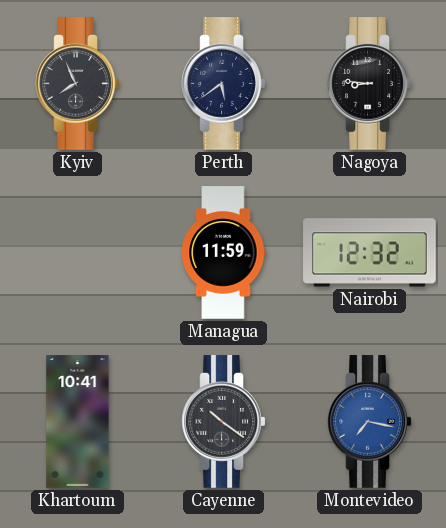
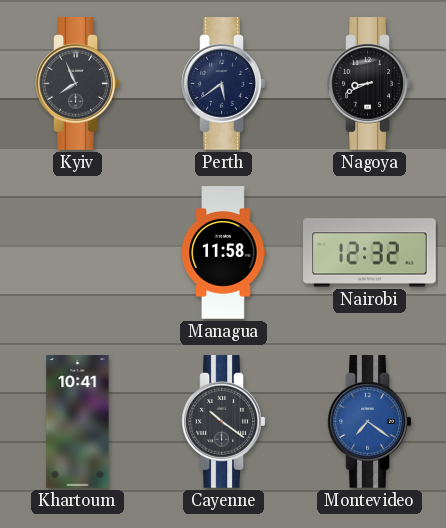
Nagoya: 8:46 -> 8:41
Managua: 11:59 -> 11:58
Montevideo: 7:17 -> 7:21
